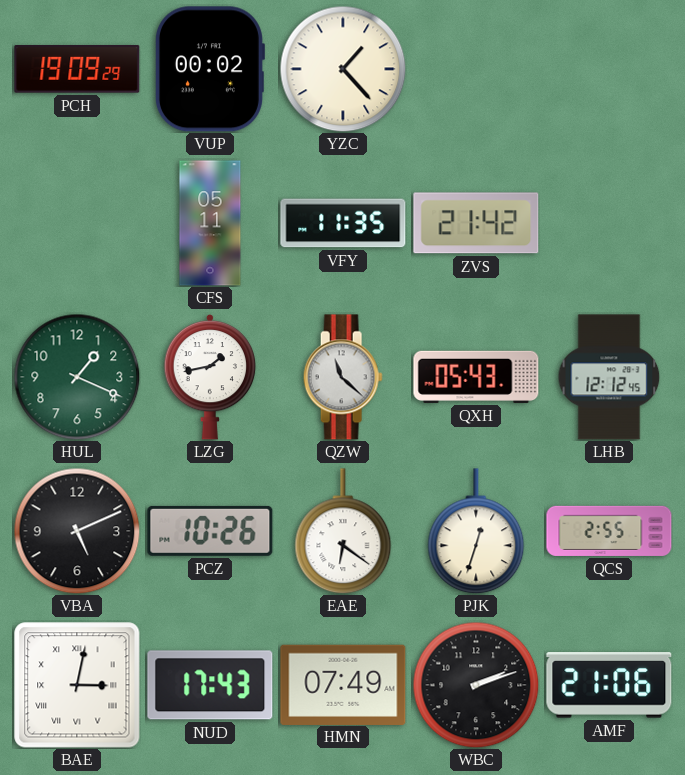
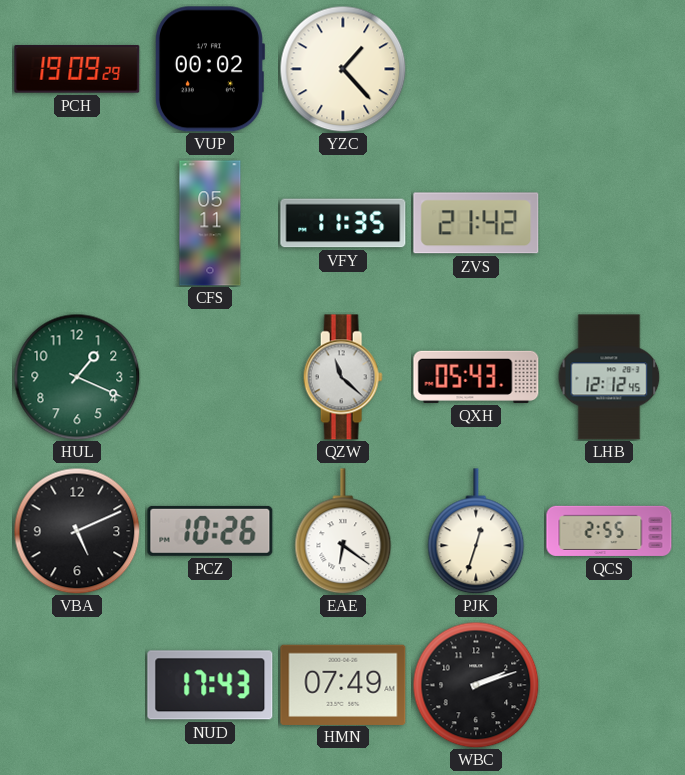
LZG: 1:43 -> none
BAE: 3:02 -> none
AMF: 21:06 -> none
